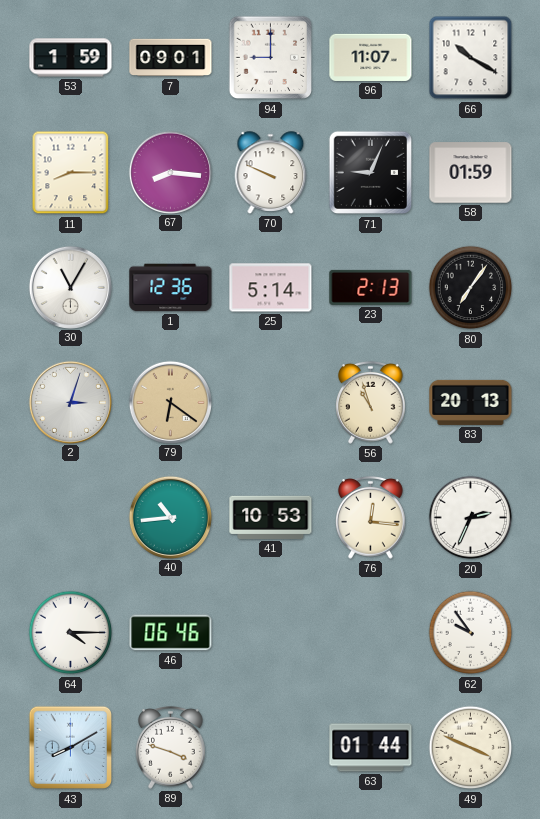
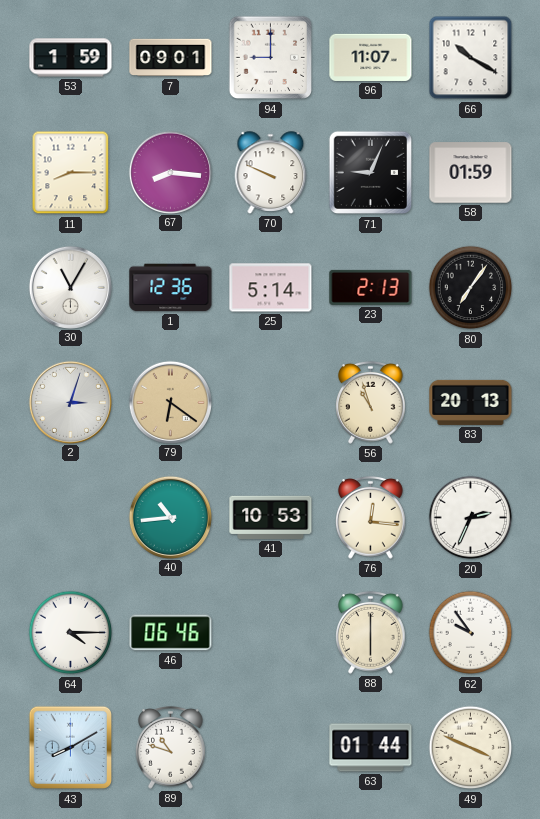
88: none -> 6:00
89: 3:48 -> 10:48
